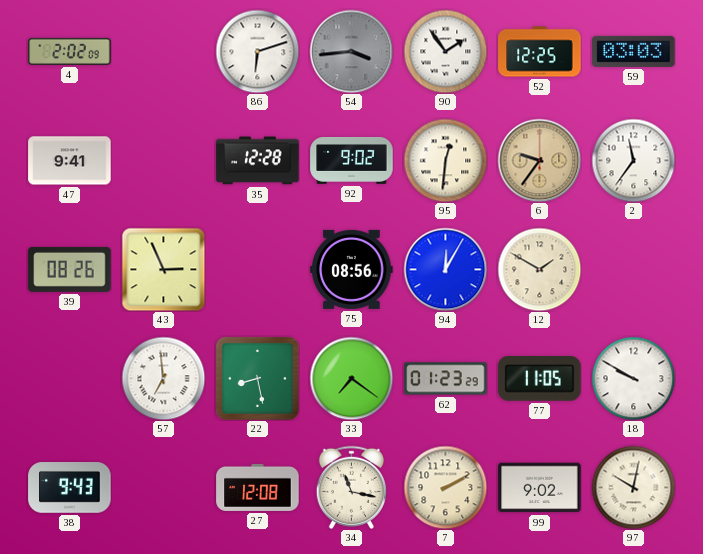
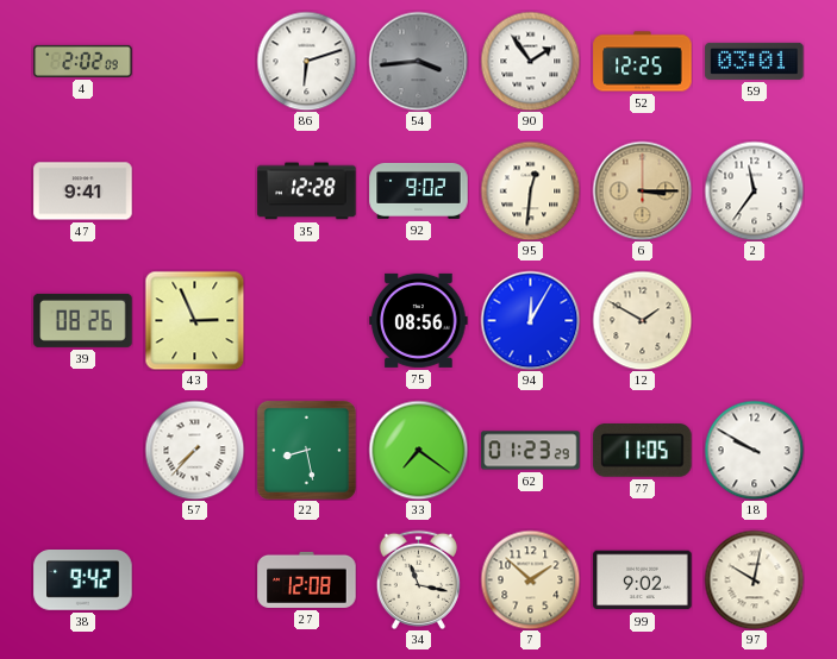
59: 03:03 -> 03:01
6: 9:36 -> 3:15
57: 6:59 -> 7:37
38: 9:43 -> 9:42
7: 2:10 -> 1:52
